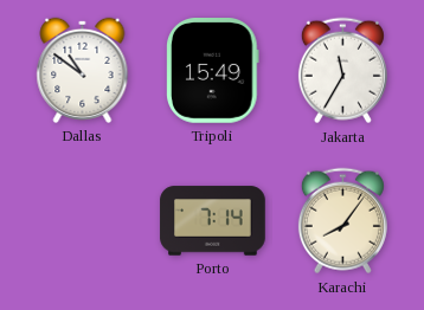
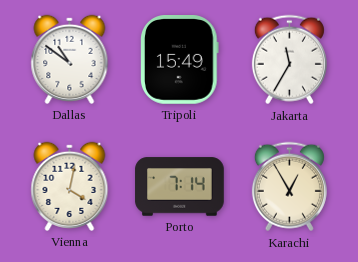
Vienna: none -> 4:02
Karachi: 8:06 -> 12:55
